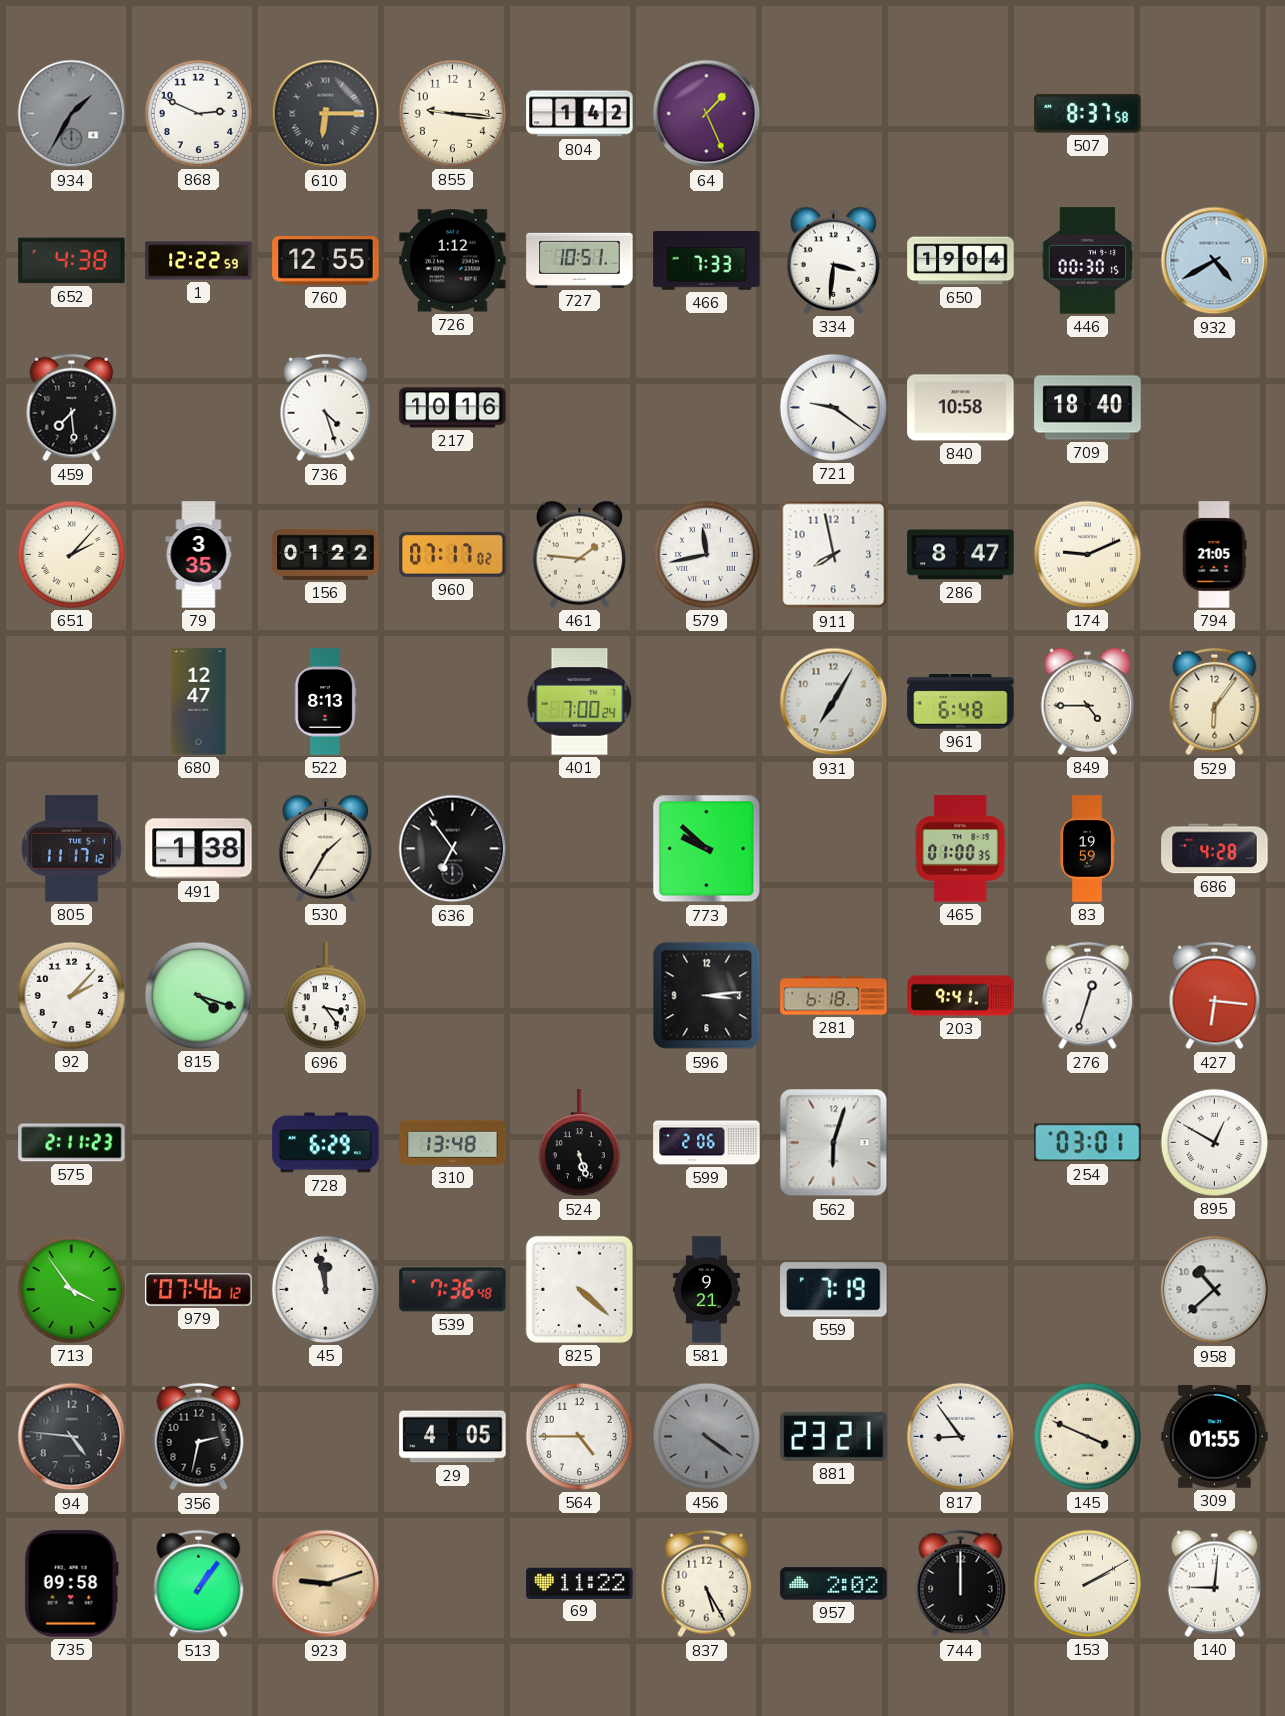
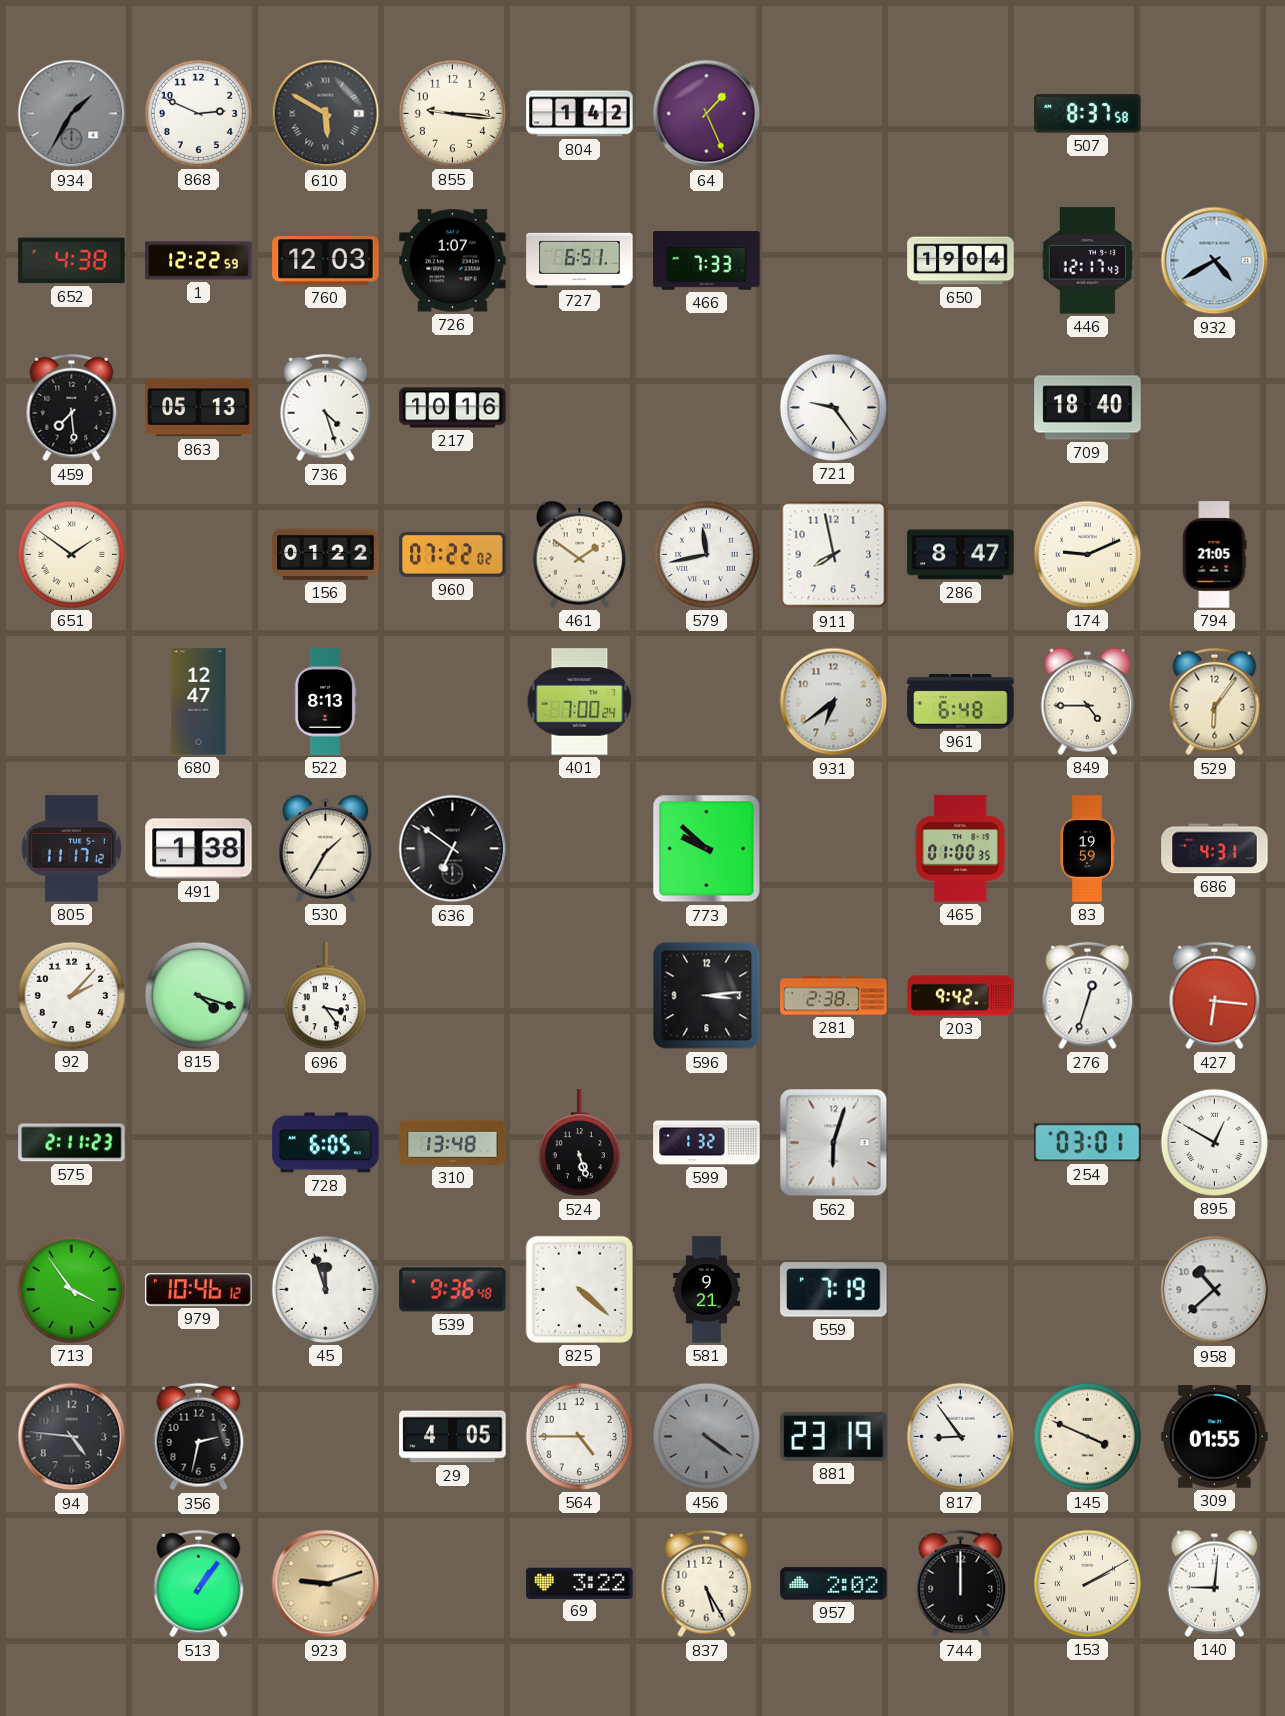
610: 6:15 -> 5:50
760: 12:55 -> 12:03
726: 1:12 -> 1:07
727: 10:51 -> 6:51
334: 3:31 -> none
446: 00:30 -> 12:17
863: none -> 05:13
721: 9:21 -> 9:24
840: 10:58 -> none
651: 2:07 -> 1:51
79: 3:35 -> none
960: 07:17 -> 07:22
461: 1:46 -> 1:51
931: 7:05 -> 6:39
636: 6:54 -> 6:51
686: 4:28 -> 4:31
281: 6:18 -> 2:38
203: 9:41 -> 9:42
728: 6:29 -> 6:05
599: 2:06 -> 1:32
979: 07:46 -> 10:46
45: 11:58 -> 11:57
539: 7:36 -> 9:36
881: 23:21 -> 23:19
735: 09:58 -> none
69: 11:22 -> 3:22
